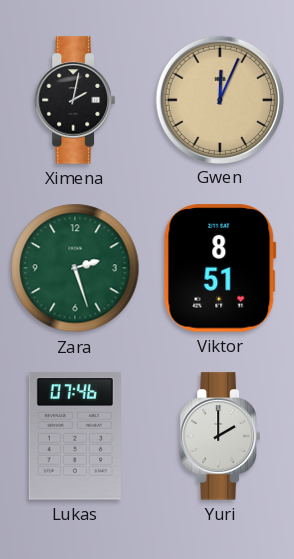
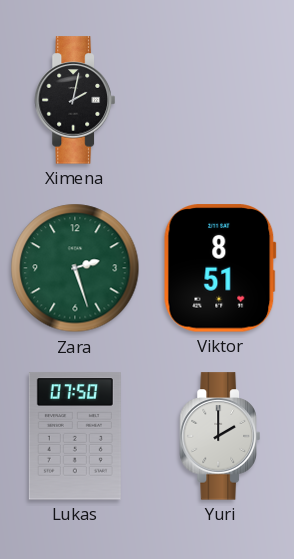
Gwen: 12:04 -> none
Lukas: 07:46 -> 07:50
